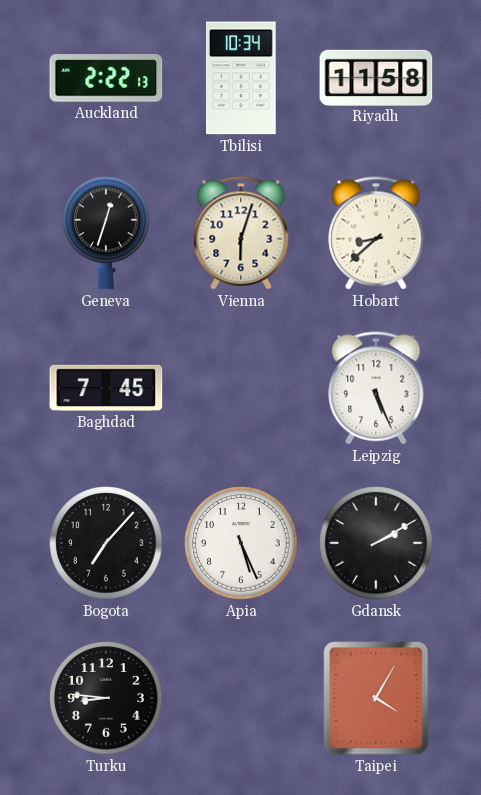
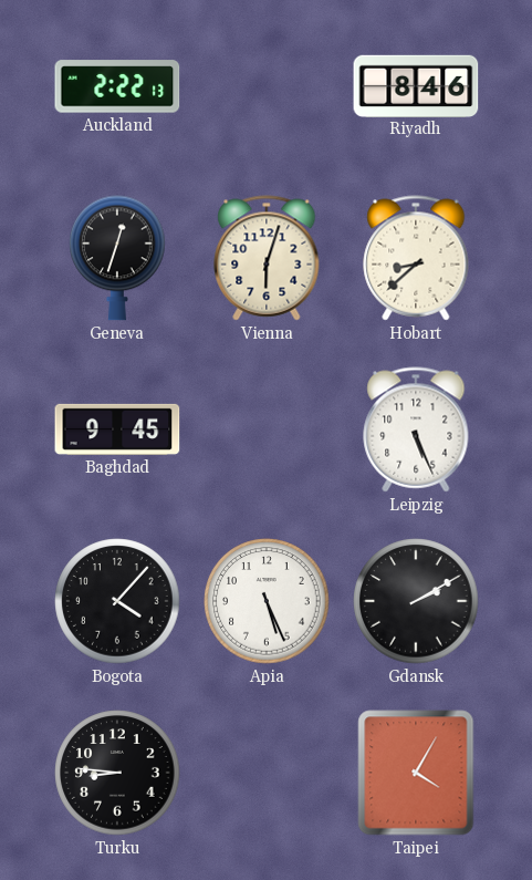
Tbilisi: 10:34 -> none
Riyadh: 11:58 -> 8:46
Baghdad: 7:45 -> 9:45
Bogota: 7:07 -> 4:07
